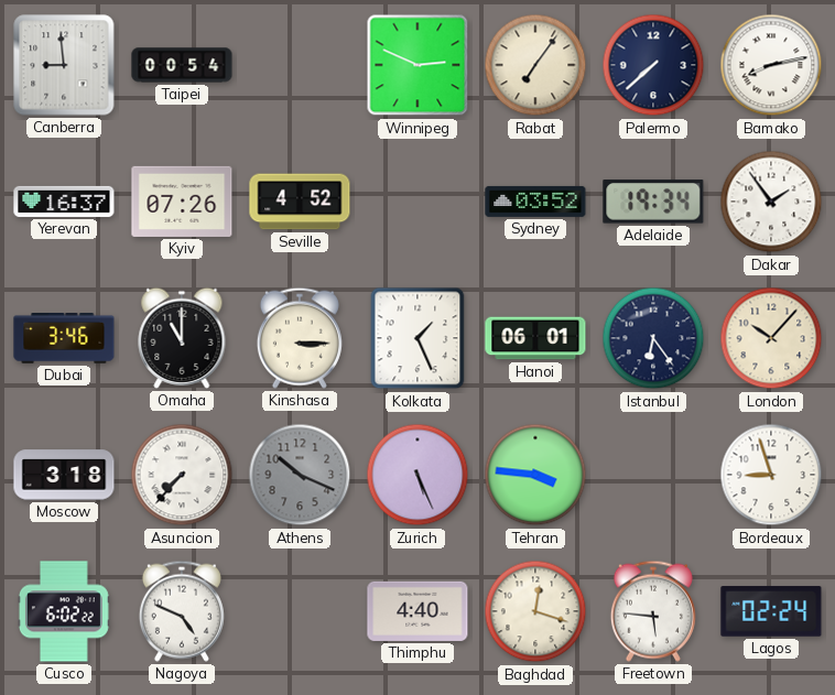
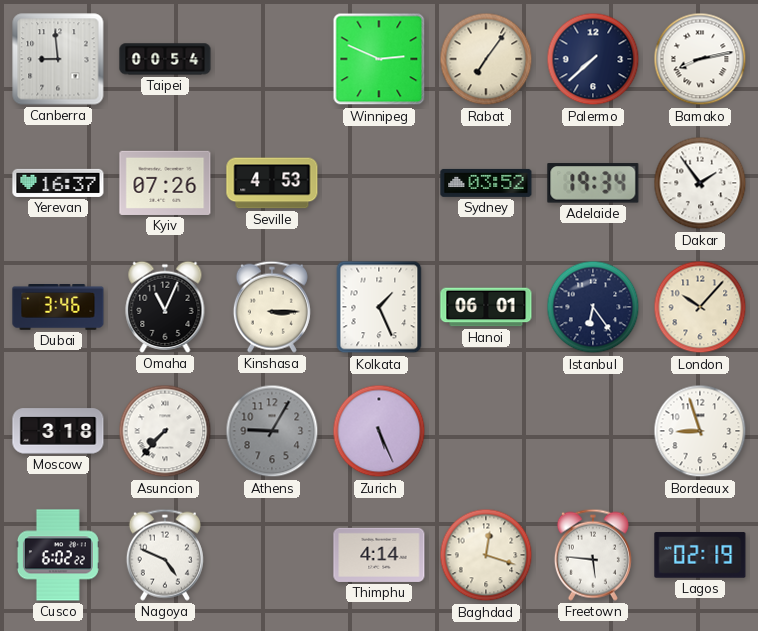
Seville: 4:52 -> 4:53
Omaha: 11:00 -> 11:04
Athens: 10:19 -> 9:05
Tehran: 3:46 -> none
Thimphu: 4:40 -> 4:14
Lagos: 02:24 -> 02:19
